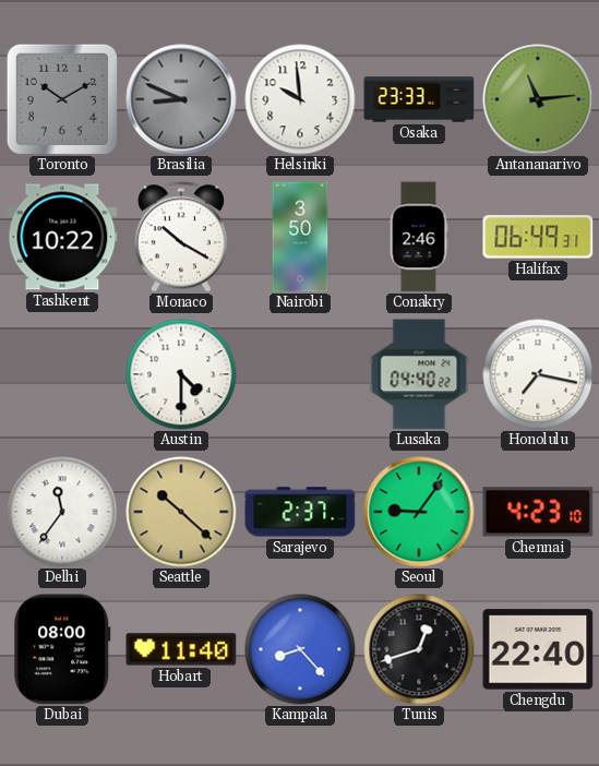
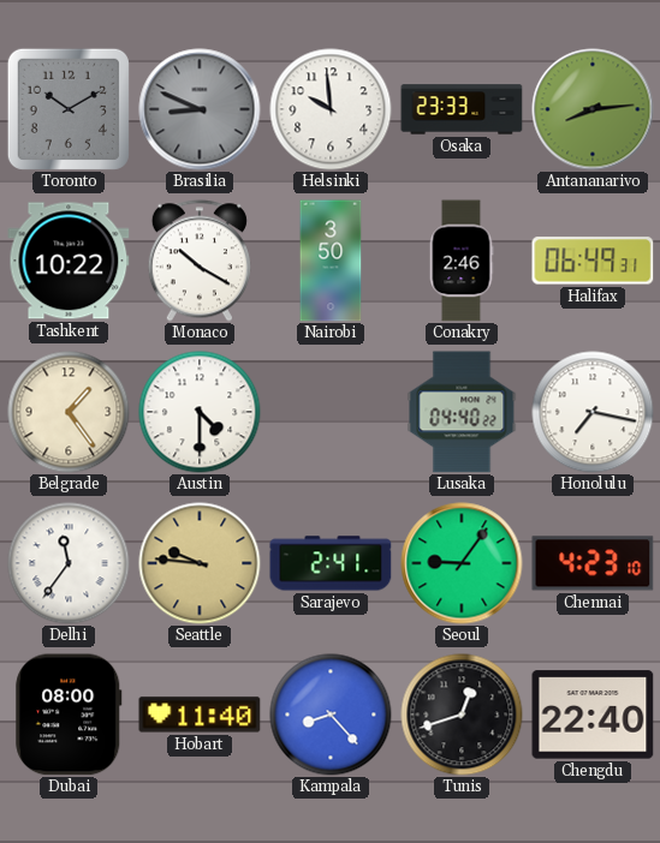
Antananarivo: 11:14 -> 8:14
Belgrade: none -> 1:24
Seattle: 10:22 -> 9:46
Sarajevo: 2:37 -> 2:41
